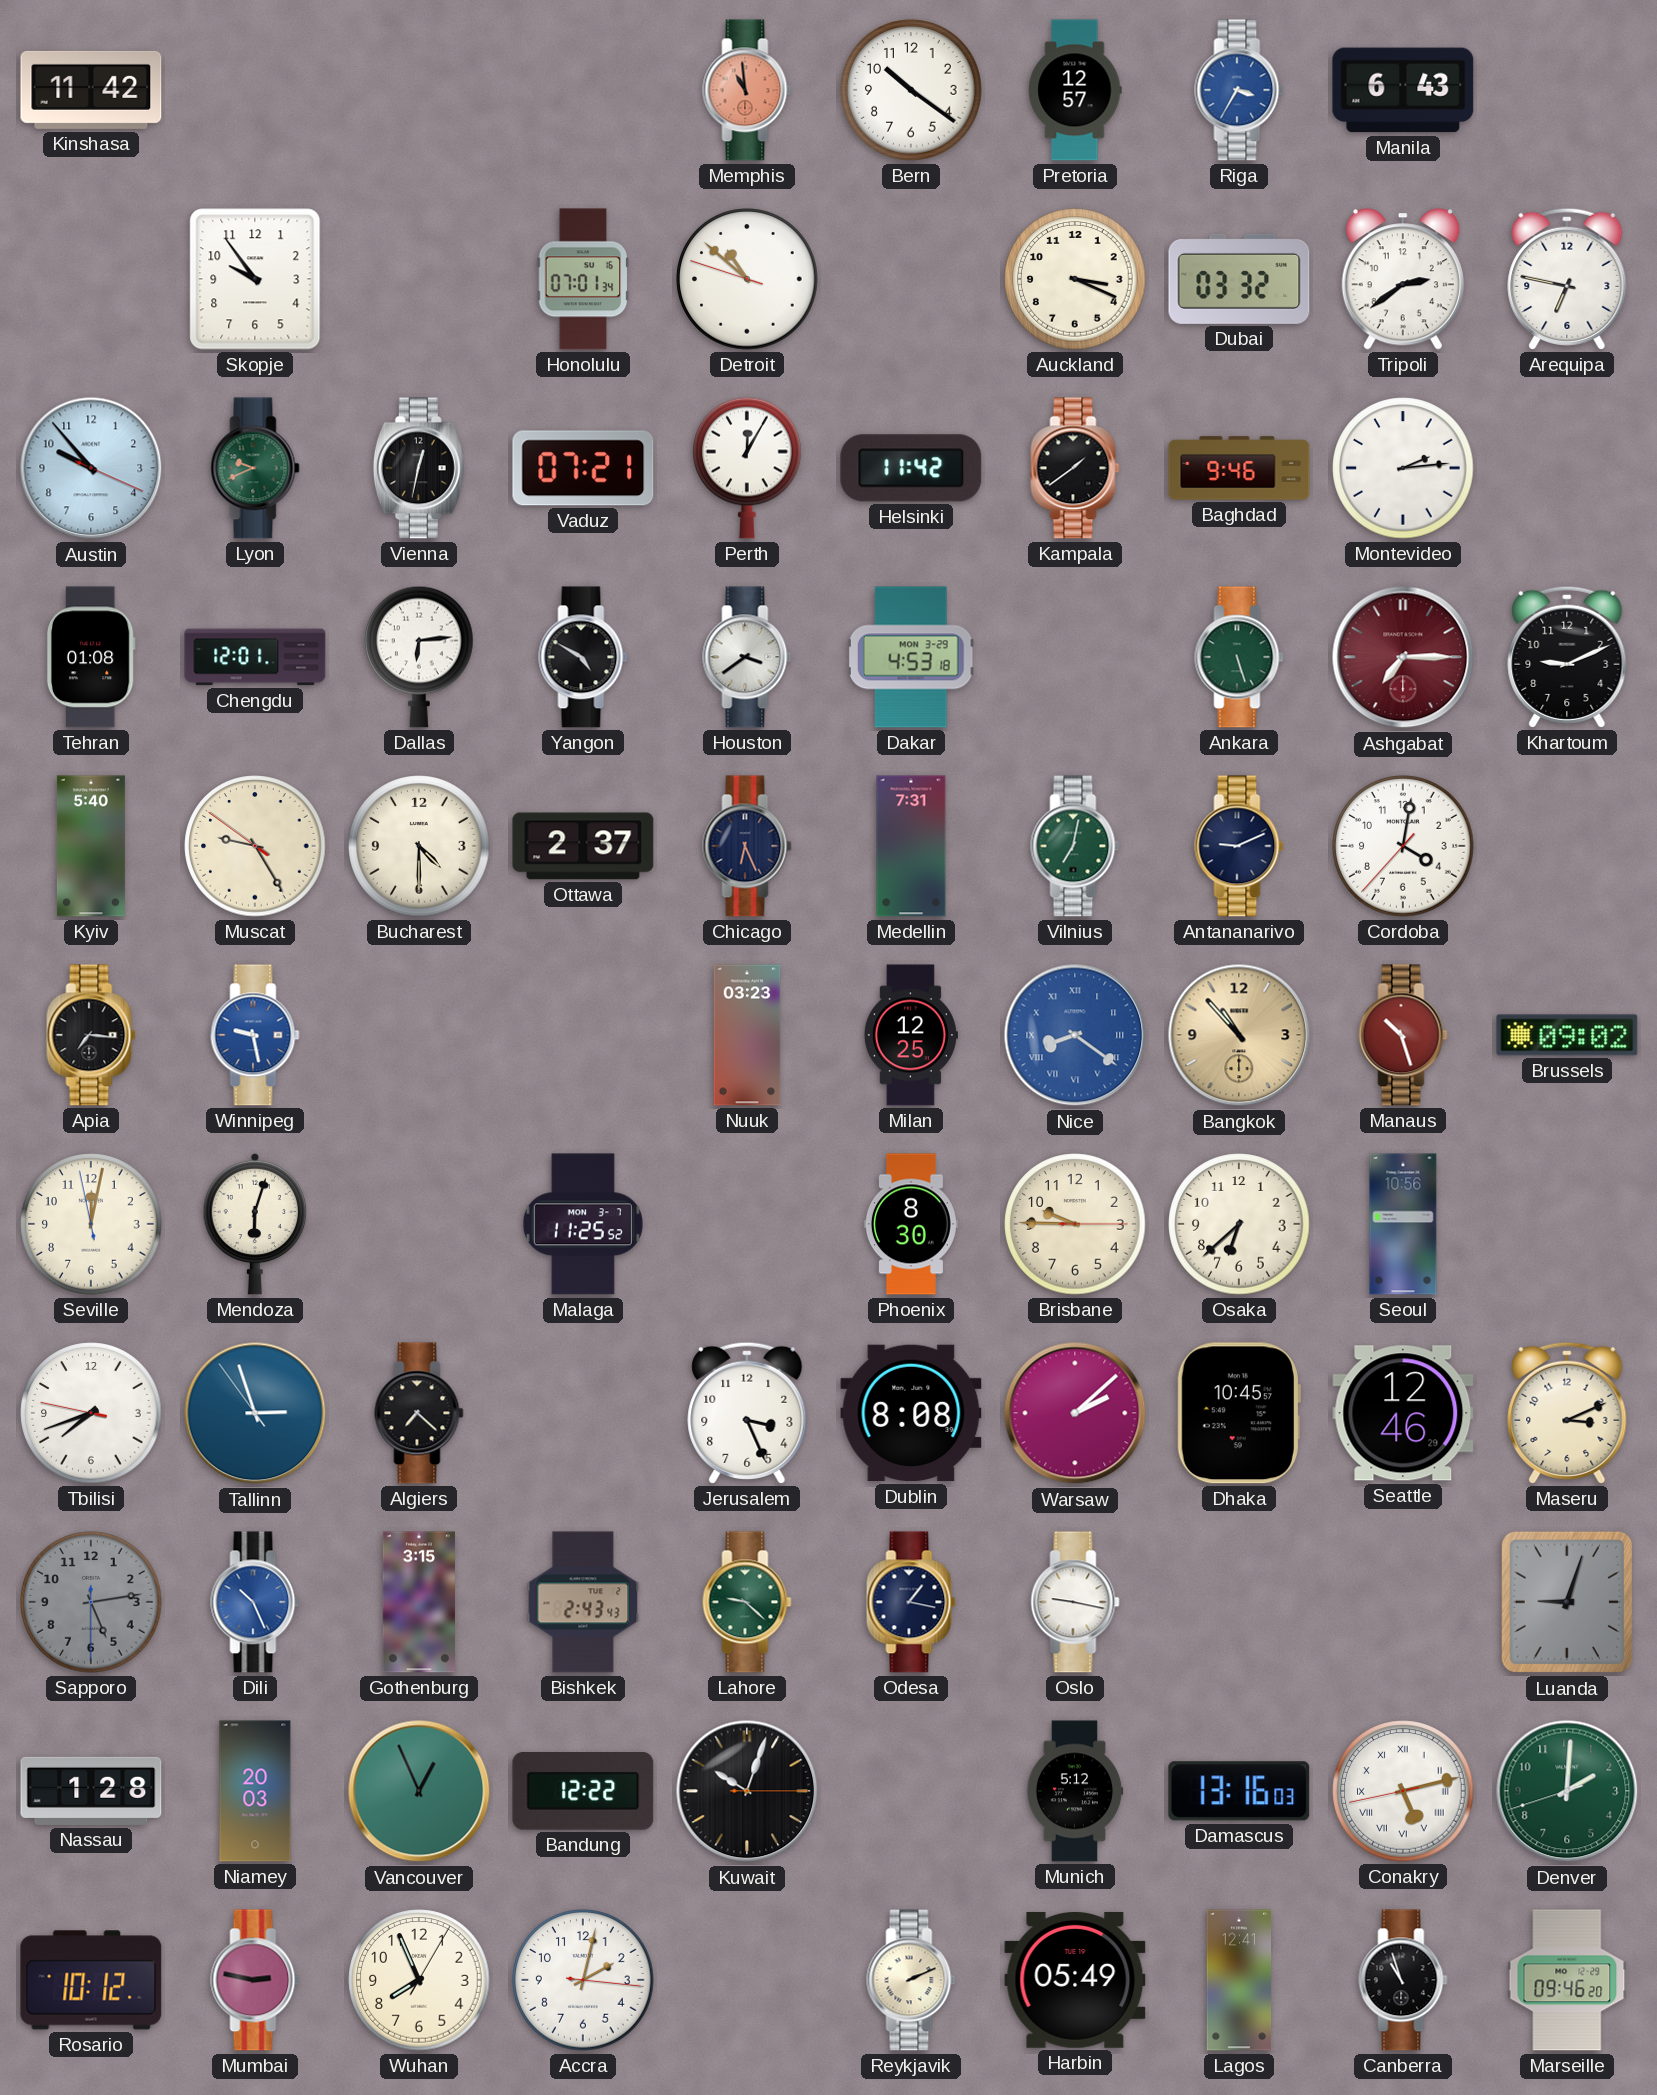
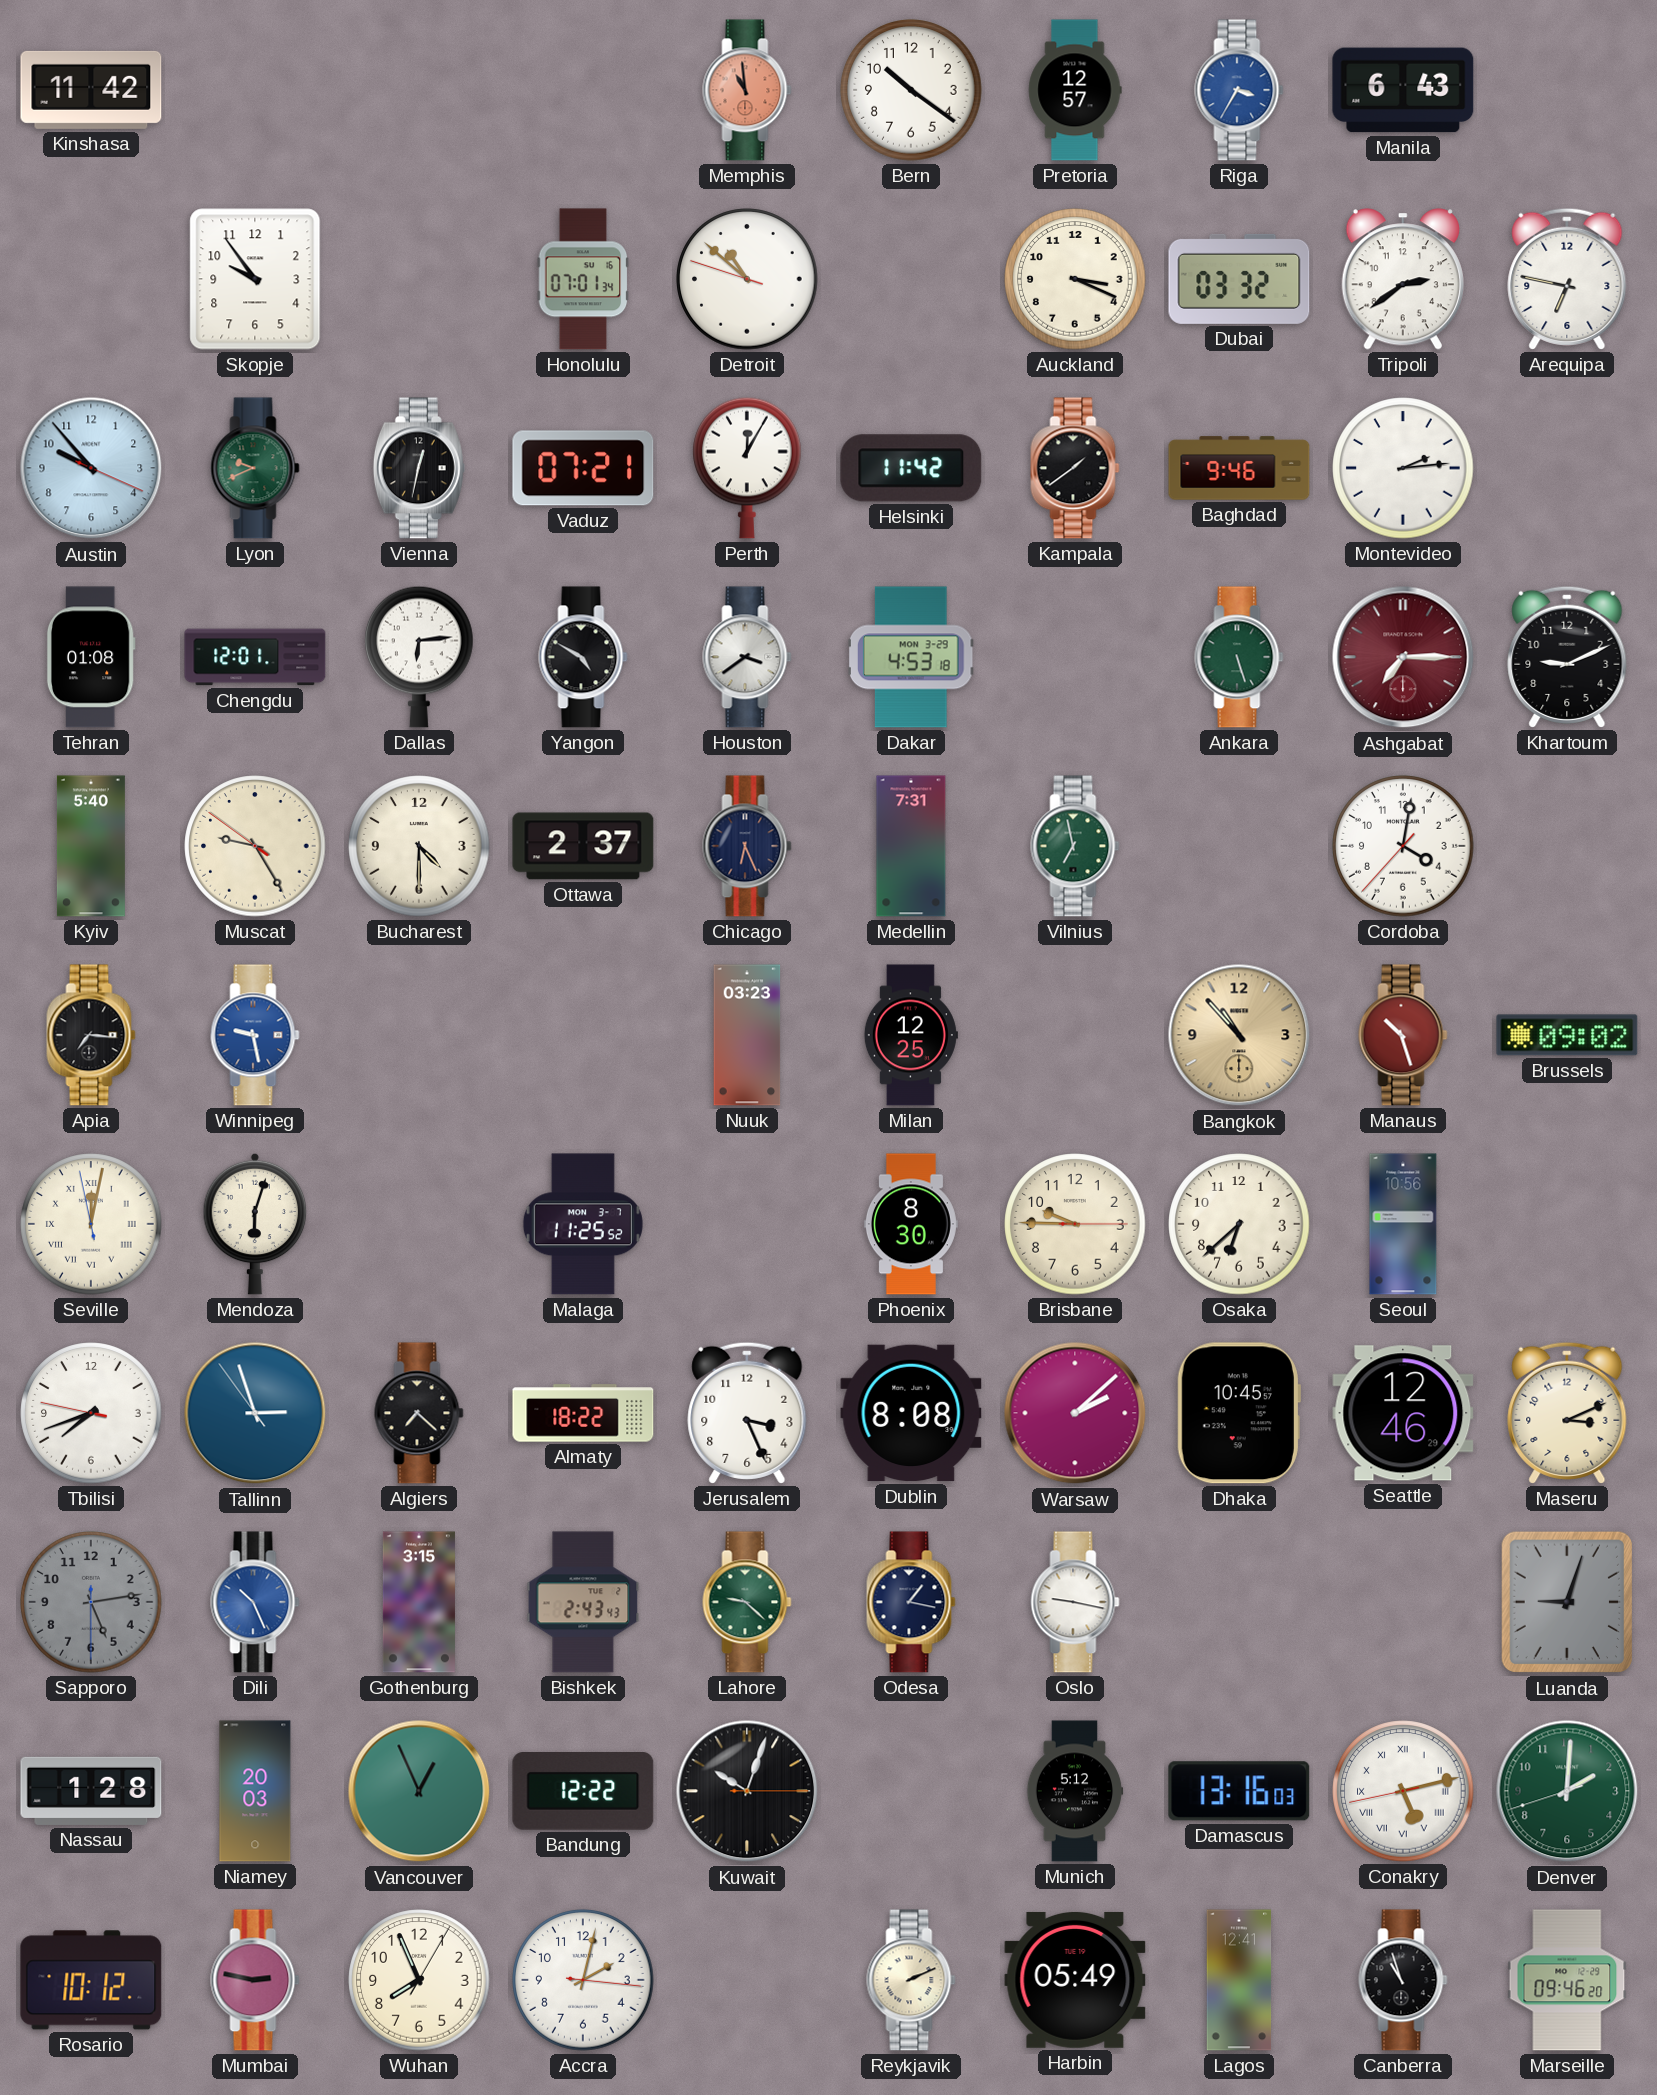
Vilnius: 7:02 -> 6:58
Antananarivo: 9:11 -> none
Nice: 8:21 -> none
Seville numerals: Arabic -> Roman
Almaty: none -> 18:22
